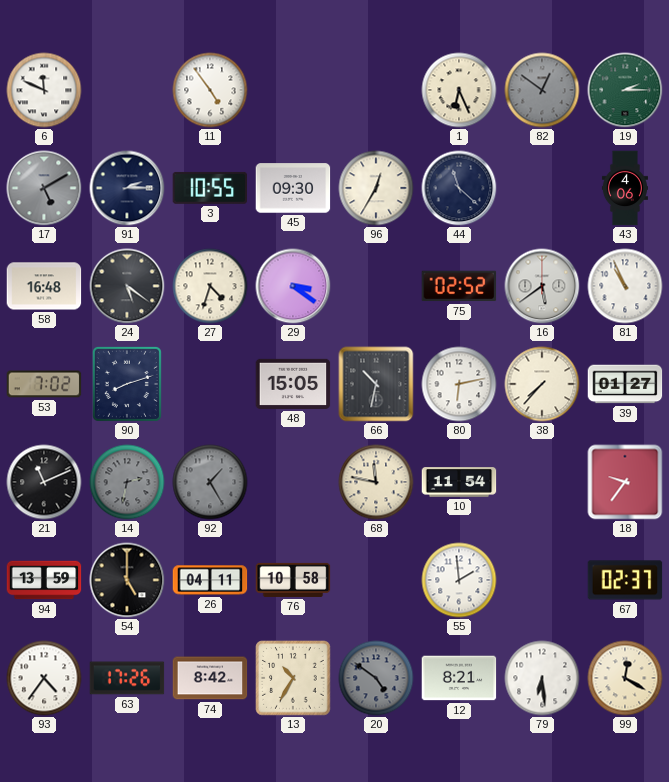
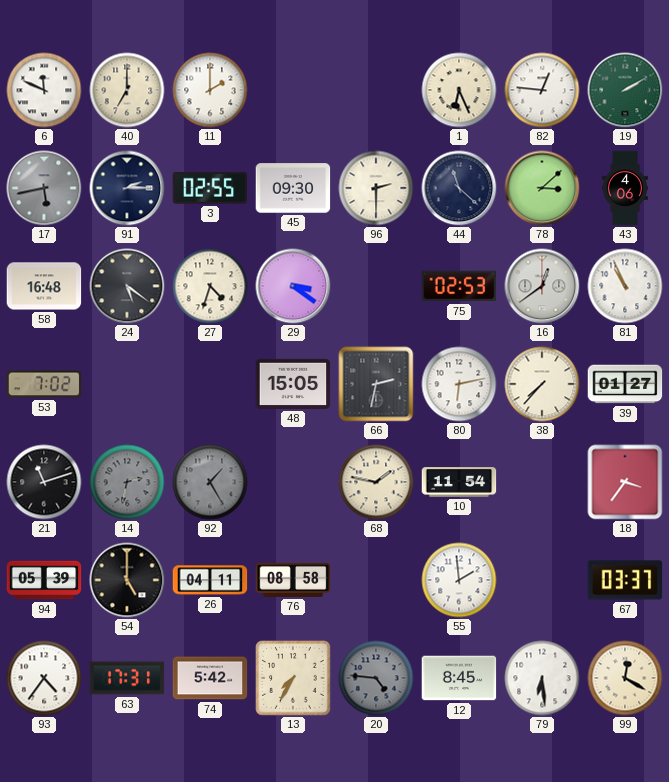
40: none -> 7:00
11: 4:54 -> 2:00
82: 12:51 -> 12:46
82 dial: grey -> white
19: 2:15 -> 2:10
17: 5:10 -> 5:43
3: 10:55 -> 02:55
96: 12:35 -> 2:30
78: none -> 3:08
75: 02:52 -> 02:53
16: 5:39 -> 12:39
90: 8:12 -> none
66: 10:32 -> 2:32
21: 11:11 -> 11:12
68: 11:47 -> 1:47
18: 9:36 -> 3:36
94: 13:59 -> 05:39
76: 10:58 -> 08:58
67: 02:37 -> 03:37
63: 17:26 -> 17:31
74: 8:42 -> 5:42
13: 10:35 -> 7:35
20: 4:51 -> 4:46
12: 8:21 -> 8:45
